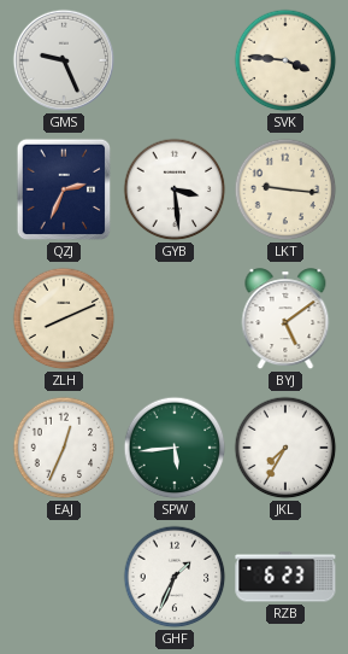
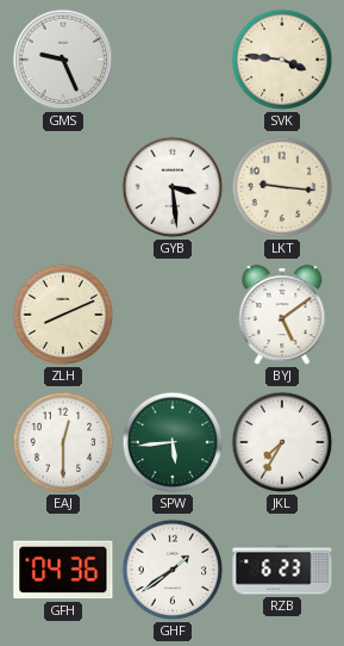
QZJ: 2:34 -> none
EAJ: 12:34 -> 12:30
GFH: none -> 04:36
GHF: 1:34 -> 1:39
